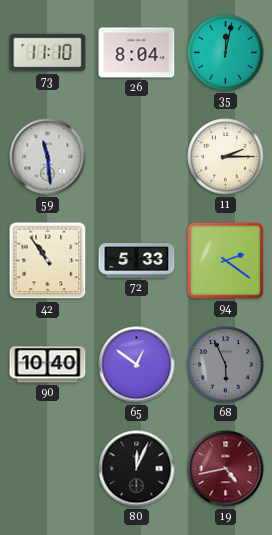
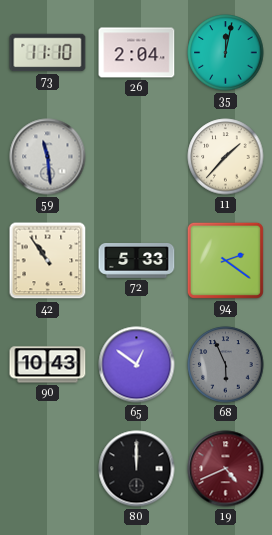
26: 8:04 -> 2:04
11: 2:15 -> 1:37
90: 10:40 -> 10:43
80: 12:04 -> 12:00
19: 4:43 -> 4:41
